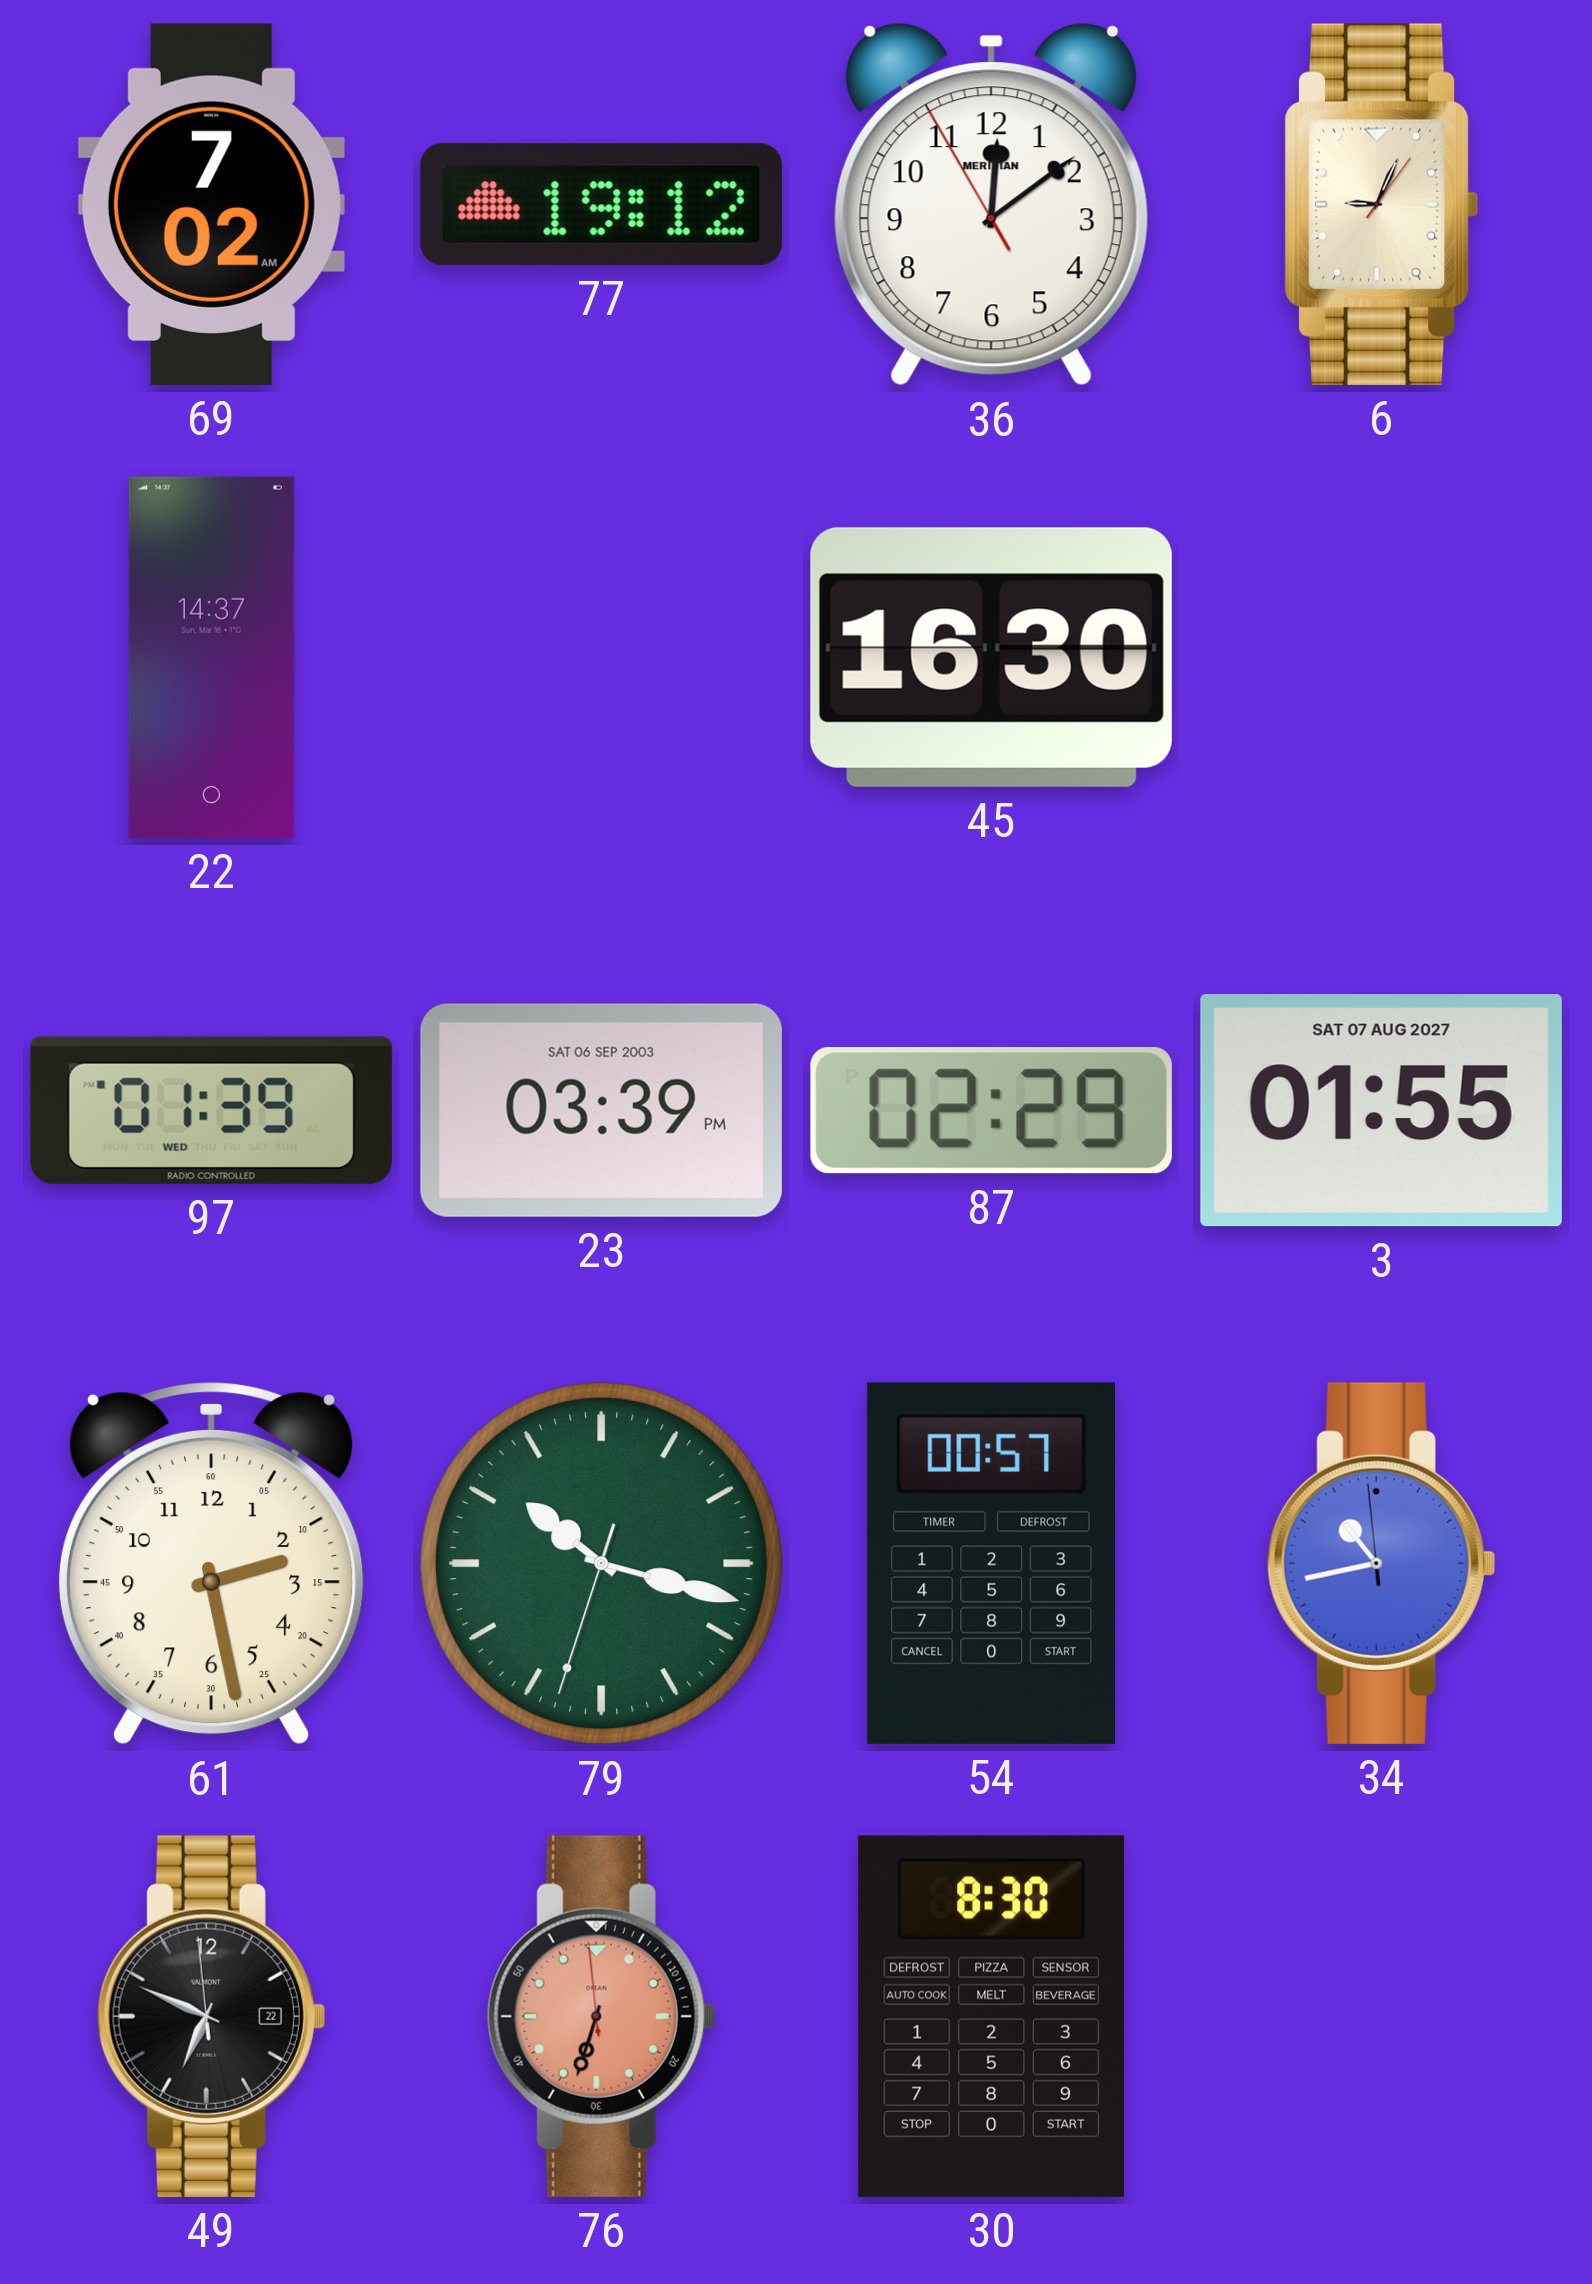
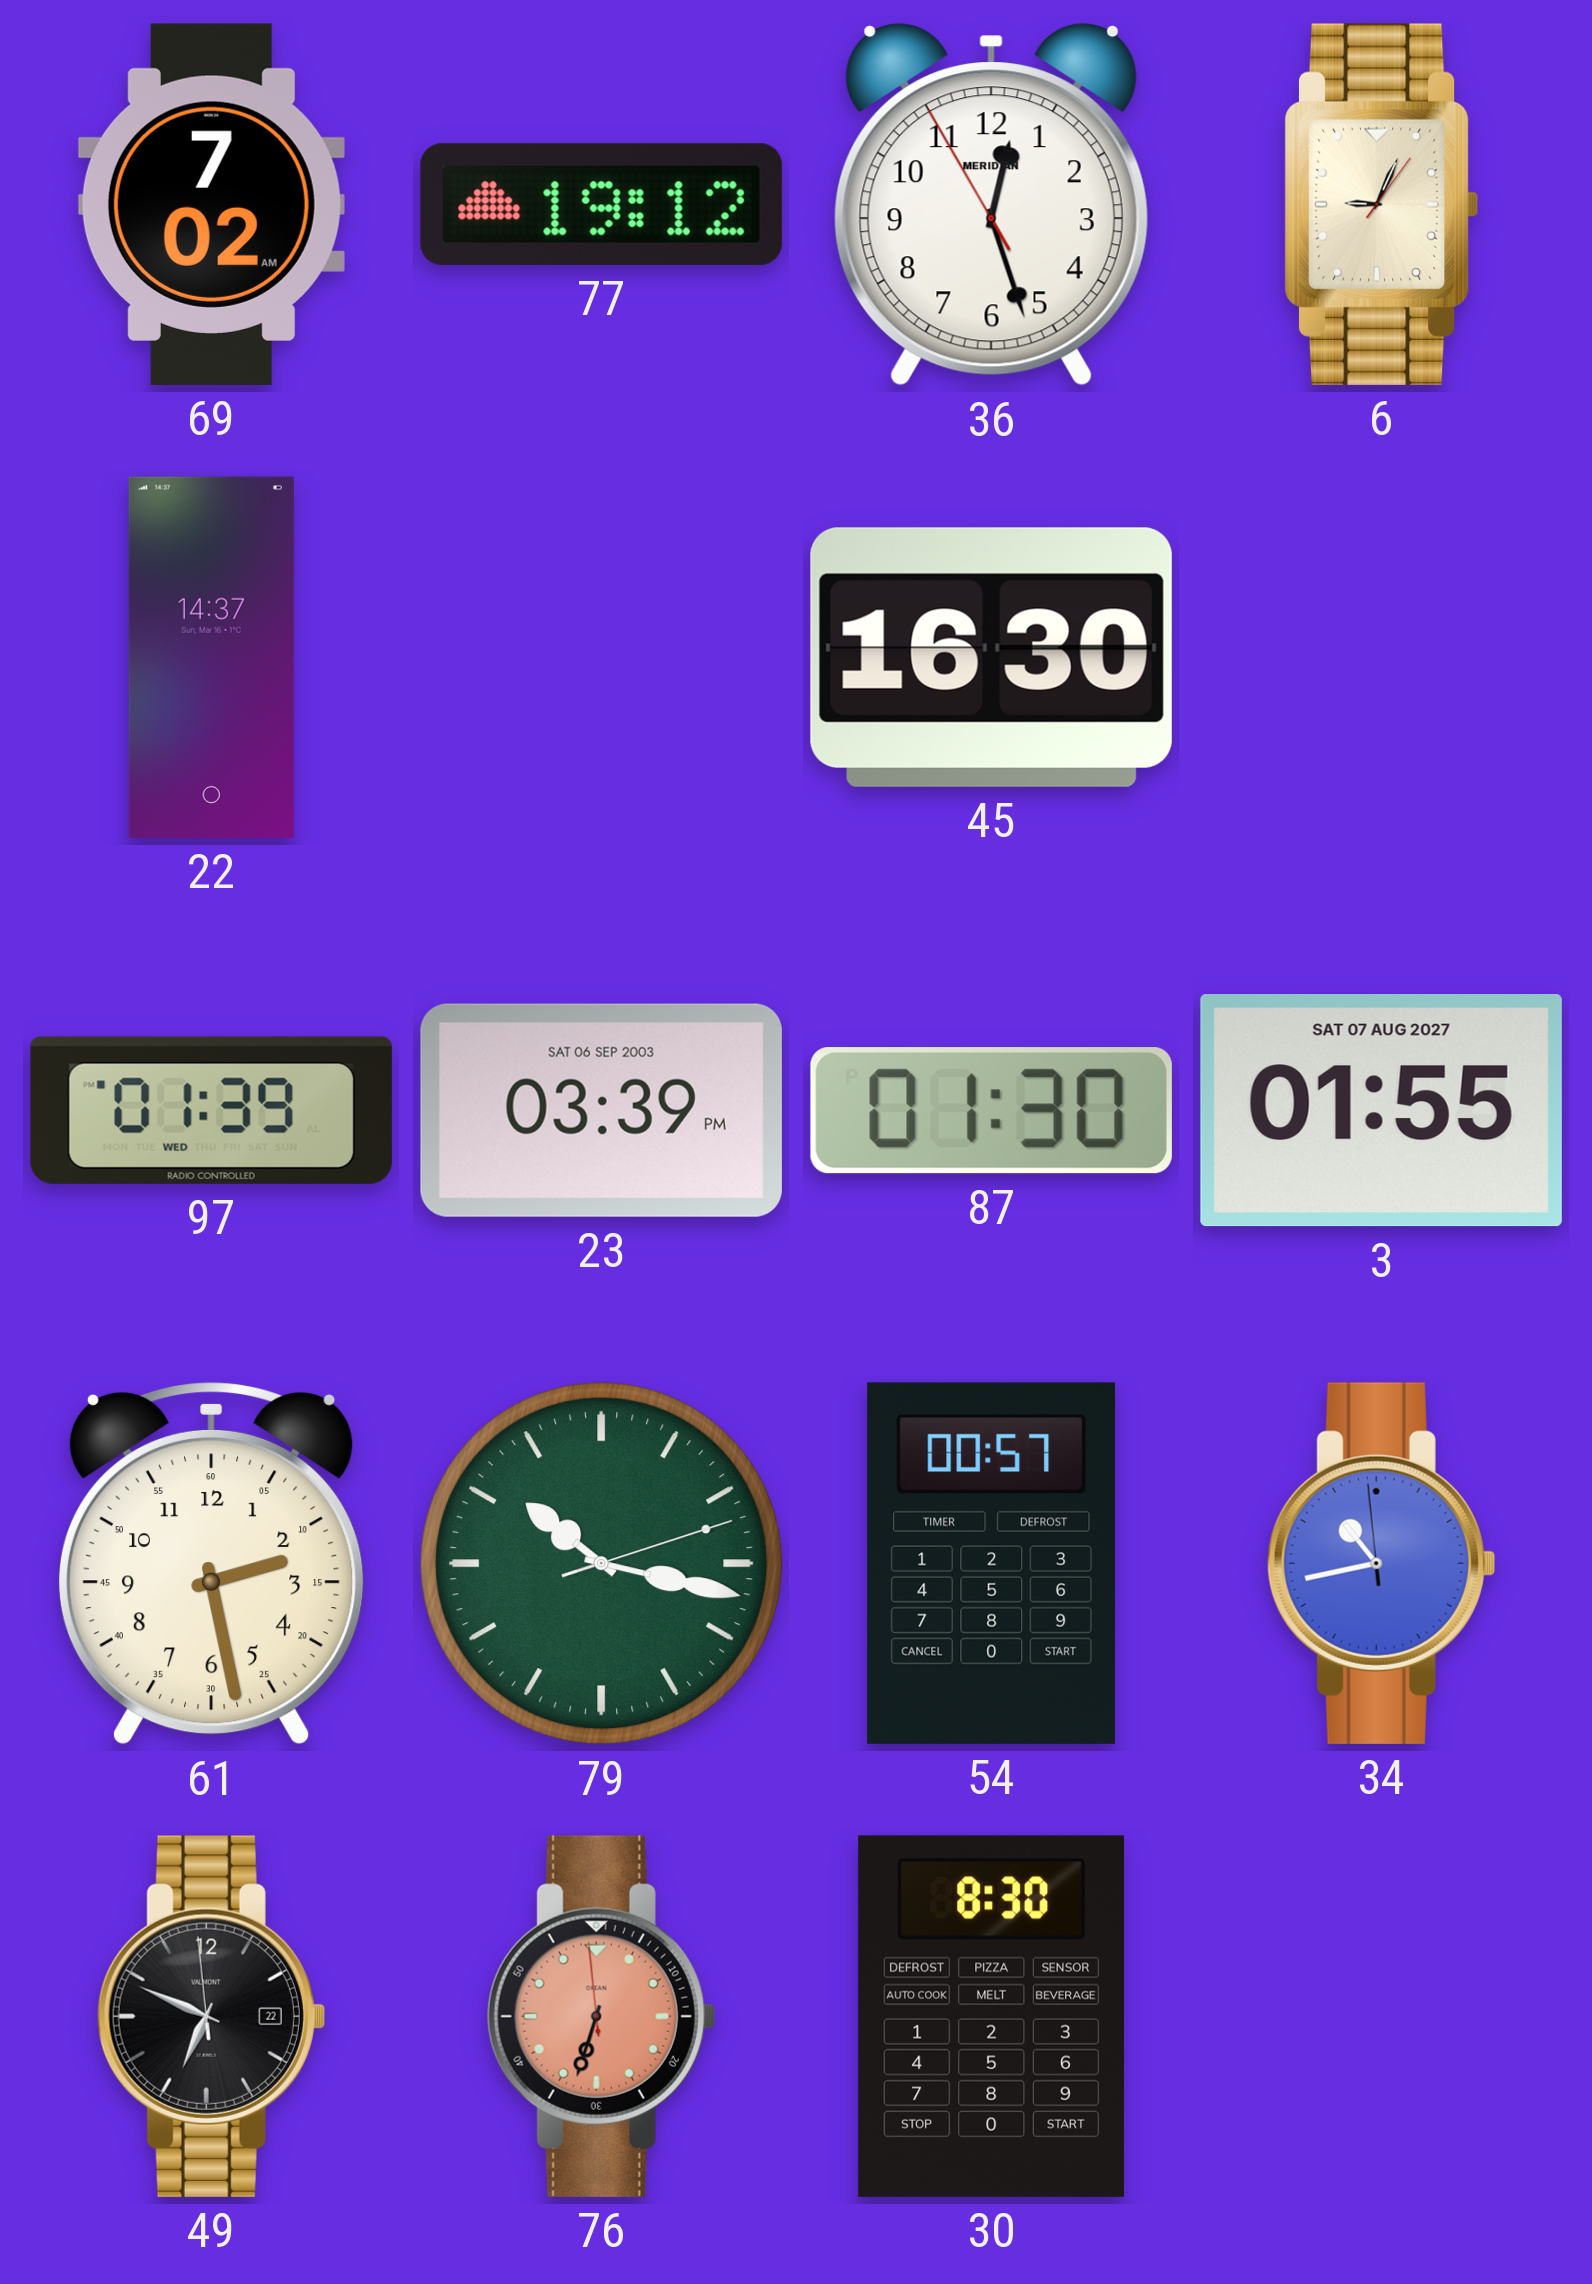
36: 12:08 -> 12:26
87: 02:29 -> 01:30
79: 10:17:33 -> 10:17:12
